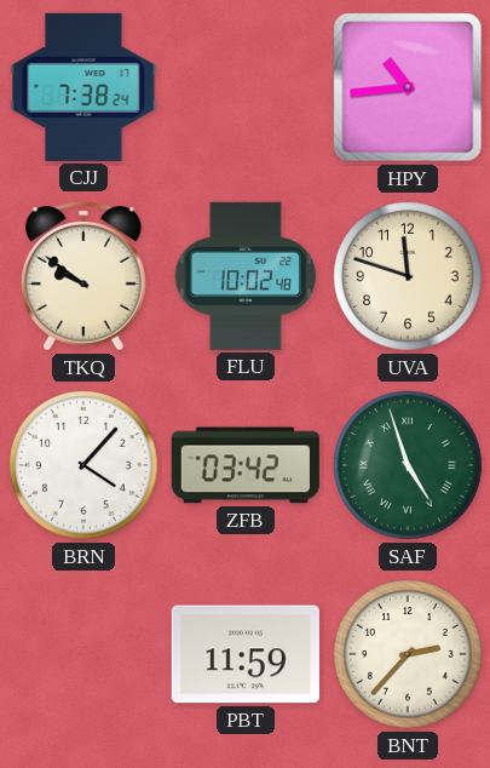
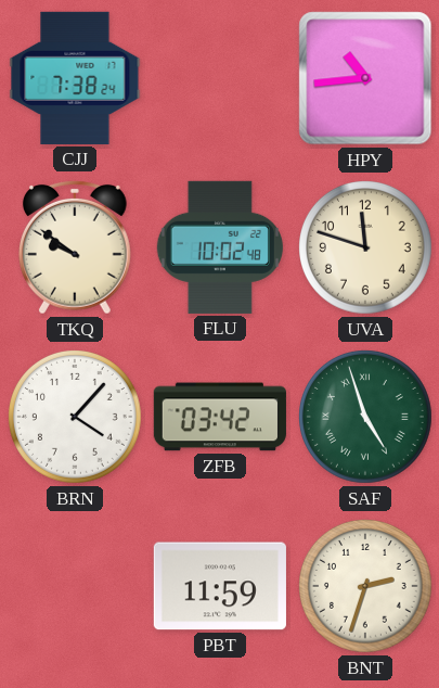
BNT: 2:37 -> 2:33
